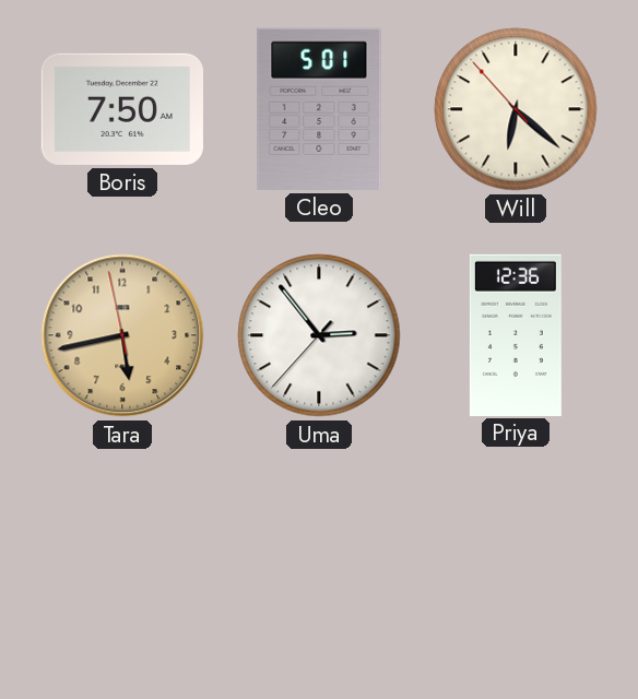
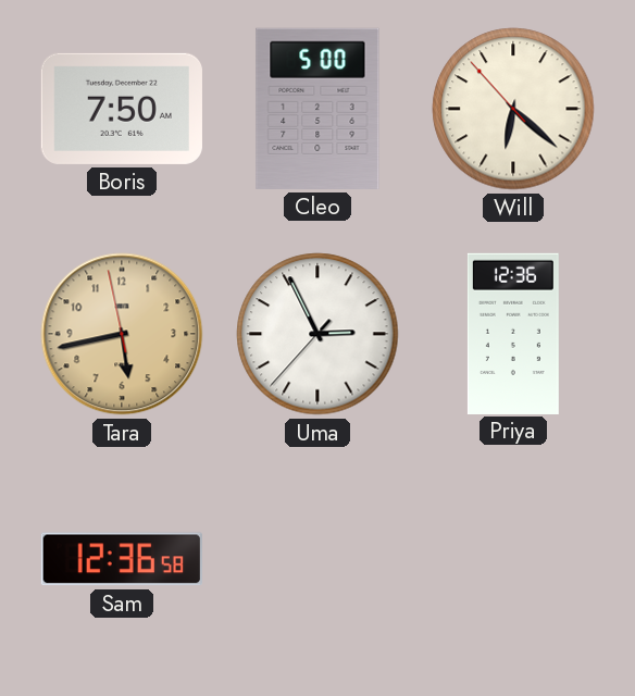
Cleo: 5:01 -> 5:00
Uma: 2:53 -> 2:55
Sam: none -> 12:36
